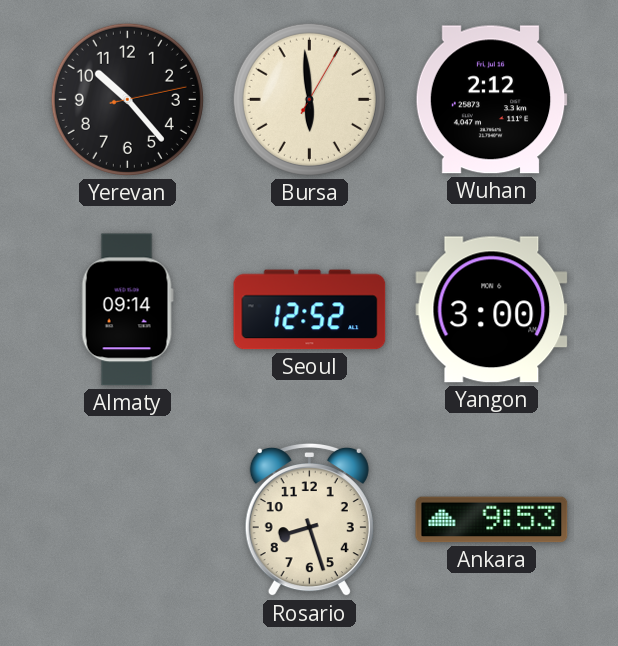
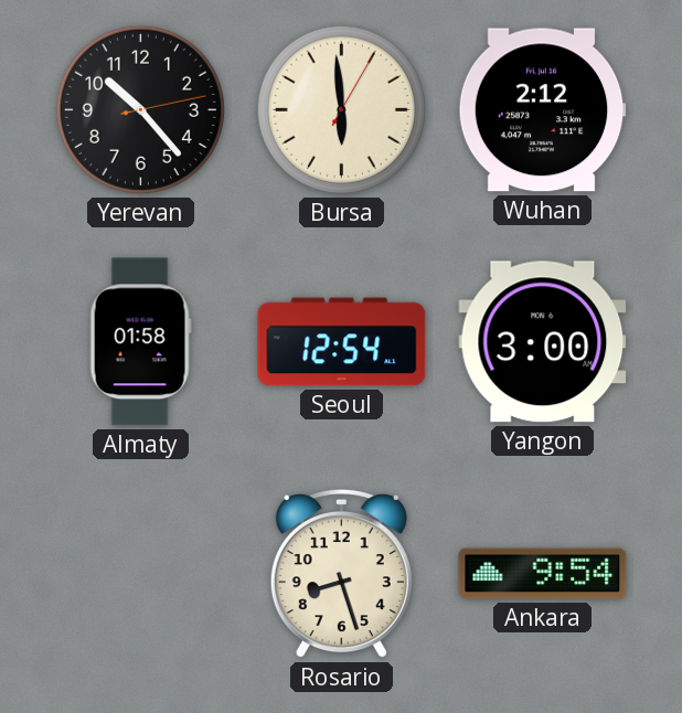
Almaty: 09:14 -> 01:58
Seoul: 12:52 -> 12:54
Ankara: 9:53 -> 9:54
